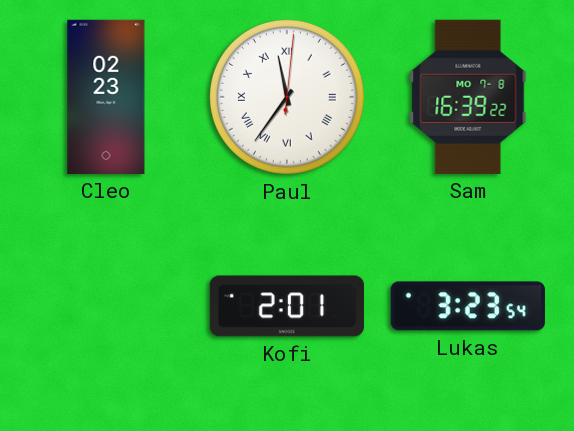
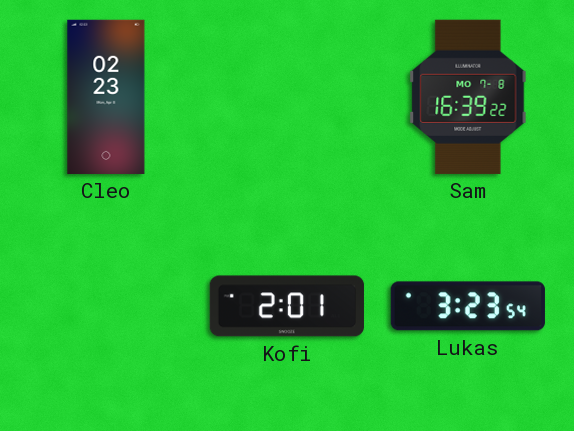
Paul: 11:36 -> none
